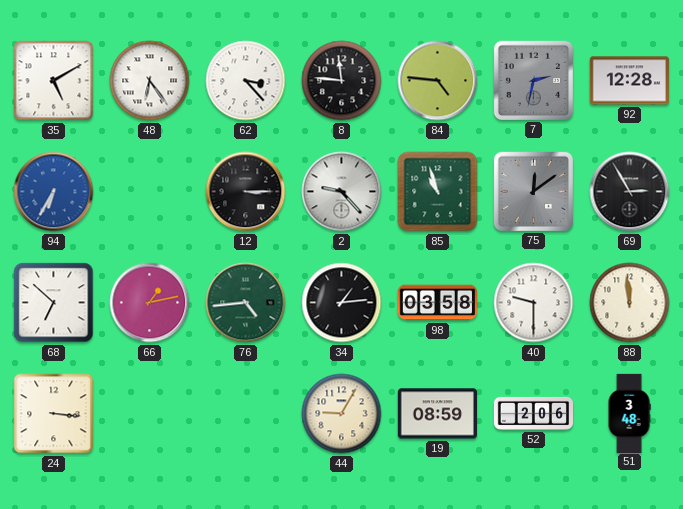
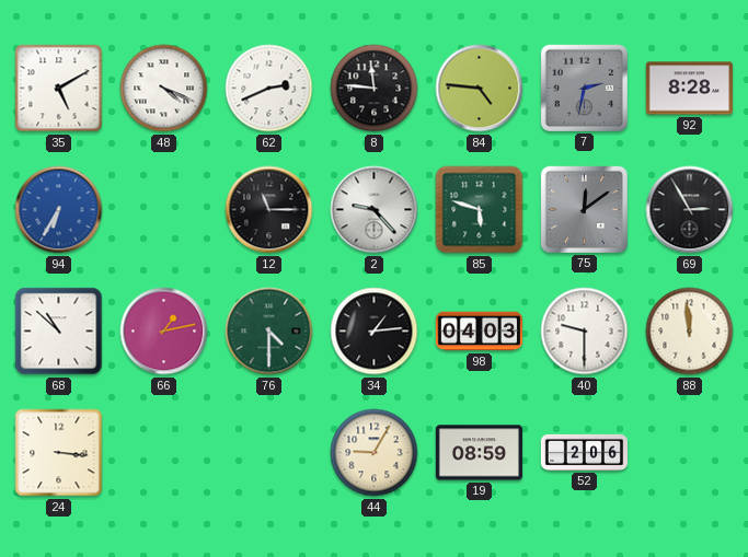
48: 6:24 -> 4:19
62: 3:23 -> 2:41
92: 12:28 -> 8:28
12: 3:15 -> 11:15
85: 10:57 -> 5:48
68: 6:52 -> 10:52
76: 4:44 -> 4:30
98: 03:58 -> 04:03
51: 3:48 -> none
